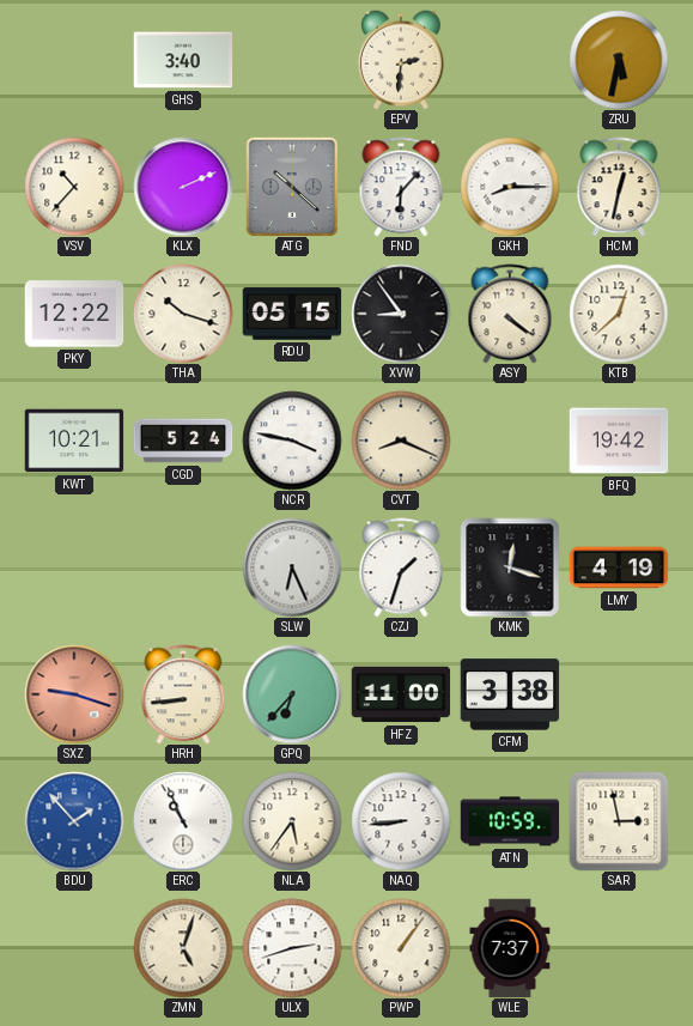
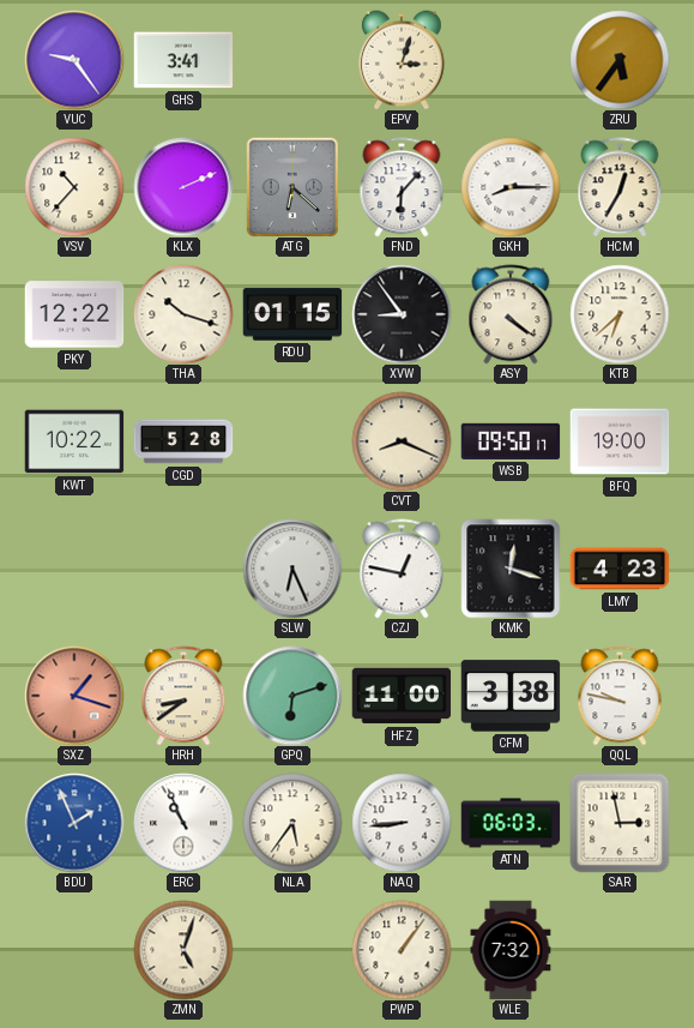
VUC: none -> 9:24
GHS: 3:40 -> 3:41
EPV: 2:31 -> 3:03
ZRU: 5:32 -> 5:36
ATG: 10:22 -> 6:22
HCM: 12:32 -> 12:35
RDU: 05:15 -> 01:15
KTB: 12:38 -> 6:38
KWT: 10:21 -> 10:22
CGD: 5:24 -> 5:28
NCR: 3:47 -> none
WSB: none -> 09:50
BFQ: 19:42 -> 19:00
CZJ: 1:33 -> 12:47
LMY: 4:19 -> 4:23
SXZ: 9:18 -> 1:18
HRH: 8:44 -> 8:39
GPQ: 6:37 -> 6:12
QQL: none -> 9:47
BDU: 1:53 -> 1:56
ATN: 10:59 -> 06:03
ULX: 2:42 -> none
WLE: 7:37 -> 7:32
